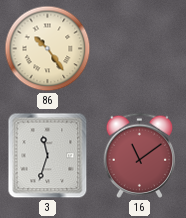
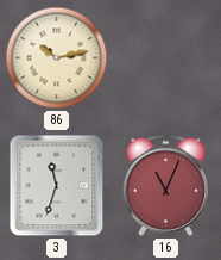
86: 10:24 -> 10:13
16: 11:09 -> 11:04
